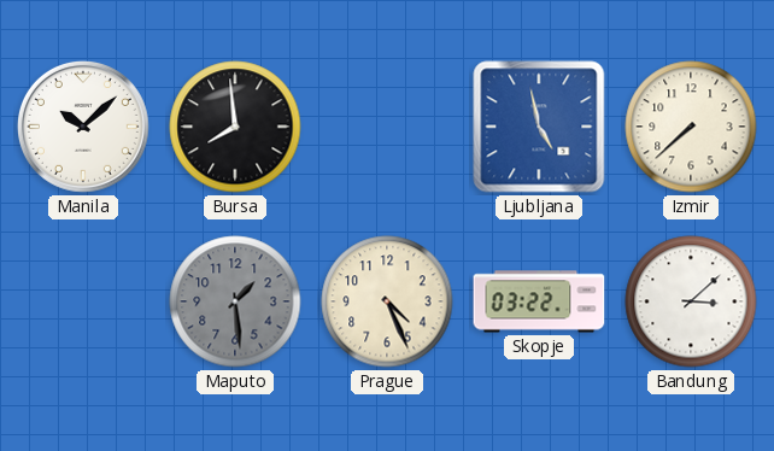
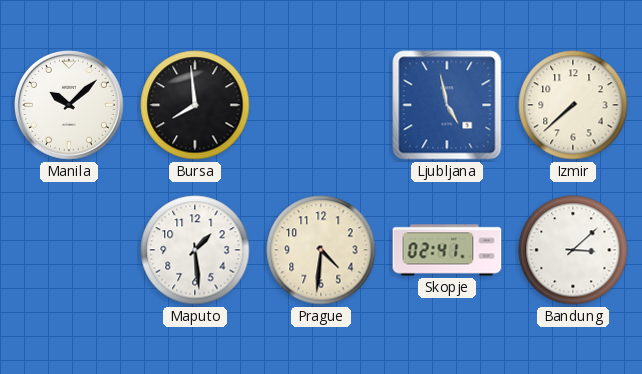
Maputo dial: grey -> white
Prague: 4:26 -> 4:31
Skopje: 03:22 -> 02:41
